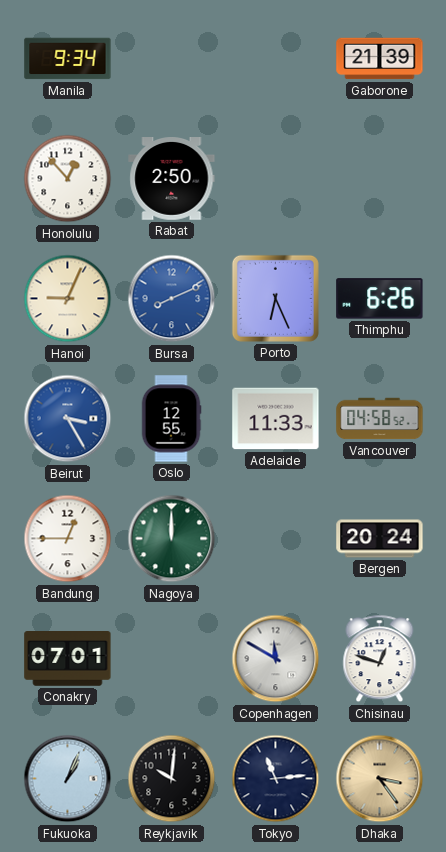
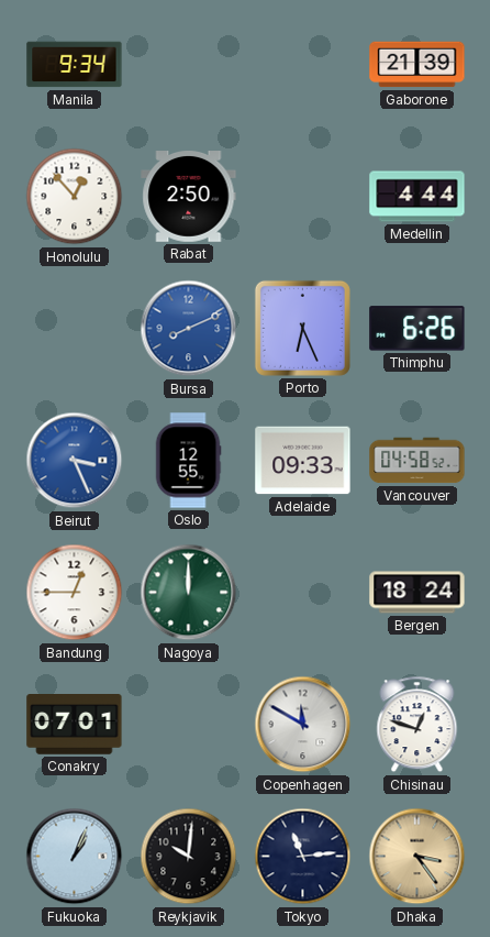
Medellin: none -> 4:44
Hanoi: 9:04 -> none
Beirut: 3:25 -> 3:26
Adelaide: 11:33 -> 09:33
Bergen: 20:24 -> 18:24
